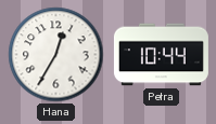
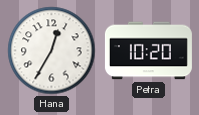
Petra: 10:44 -> 10:20
